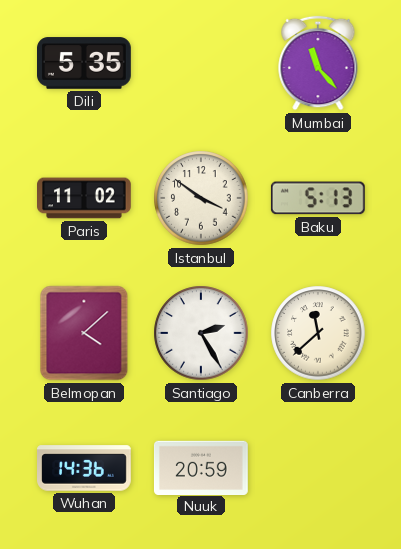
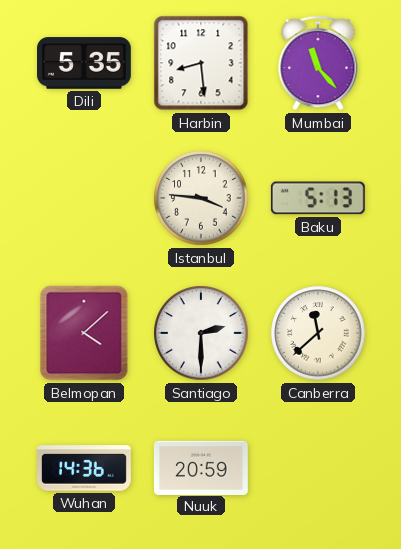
Harbin: none -> 8:29
Paris: 11:02 -> none
Istanbul: 3:51 -> 3:46
Santiago: 2:25 -> 2:30
